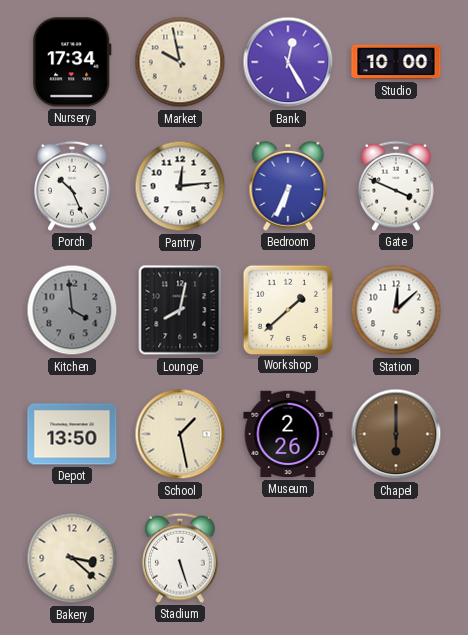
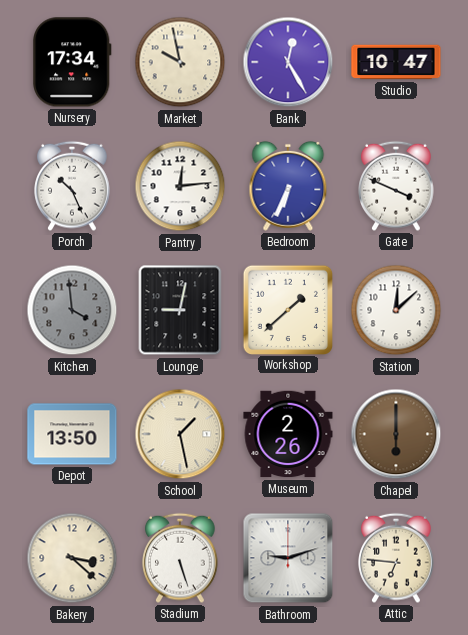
Studio: 10:00 -> 10:47
Lounge: 8:02 -> 9:02
Bathroom: none -> 9:12
Attic: none -> 6:46
